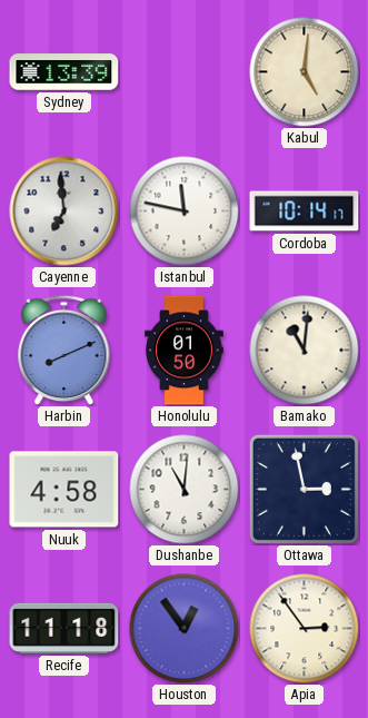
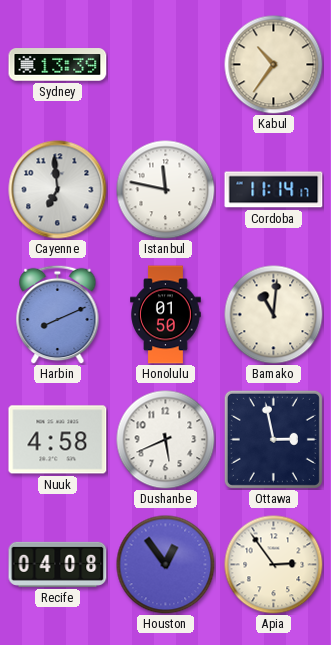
Kabul: 5:01 -> 10:36
Cordoba: 10:14 -> 11:14
Dushanbe: 11:01 -> 5:41
Recife: 11:18 -> 04:08
